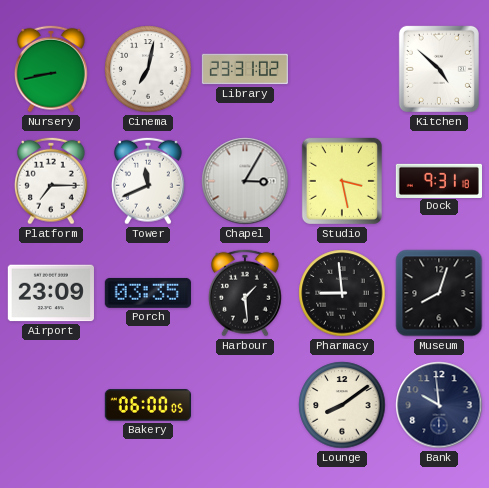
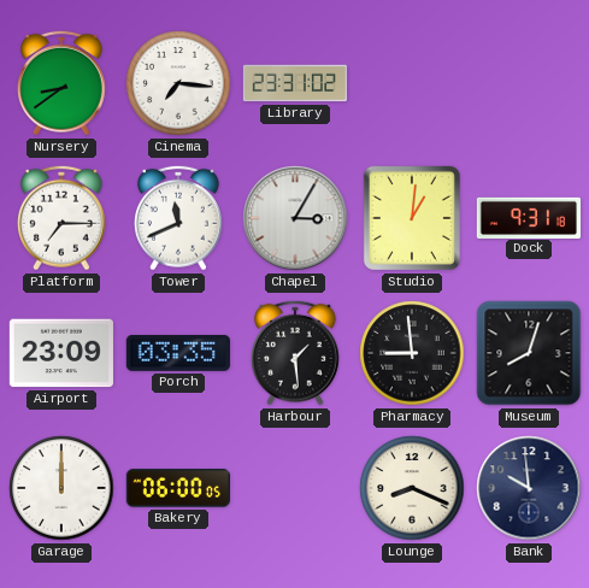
Nursery: 8:43 -> 8:39
Cinema: 7:02 -> 7:16
Kitchen: 4:52 -> none
Studio: 3:28 -> 1:01
Garage: none -> 12:00
Lounge: 8:09 -> 8:19
